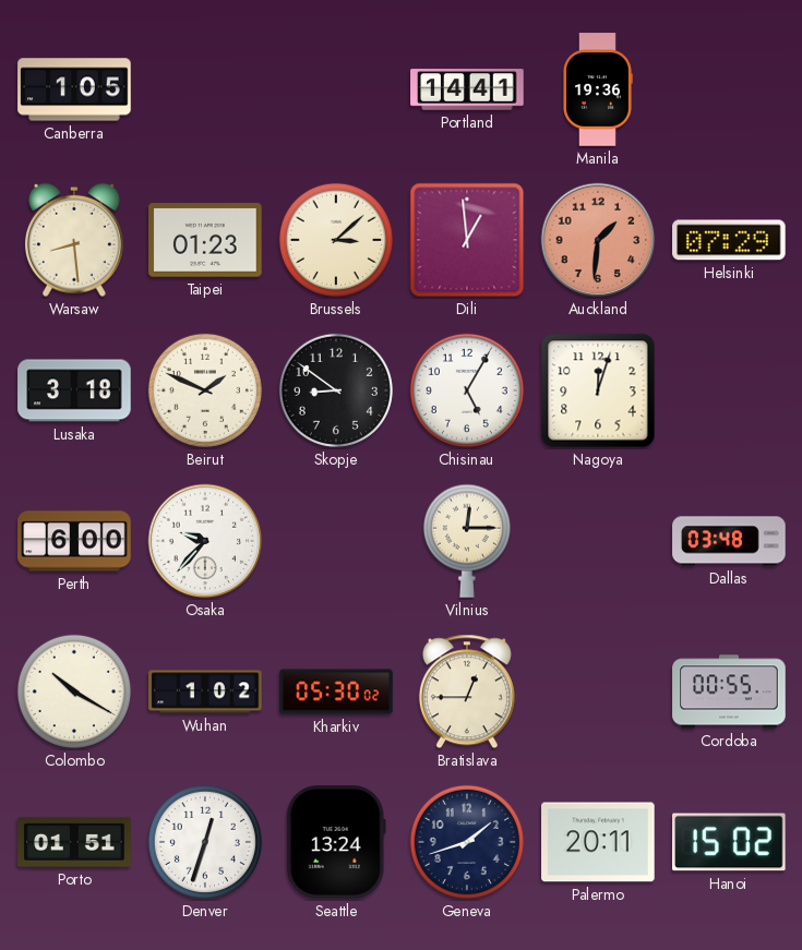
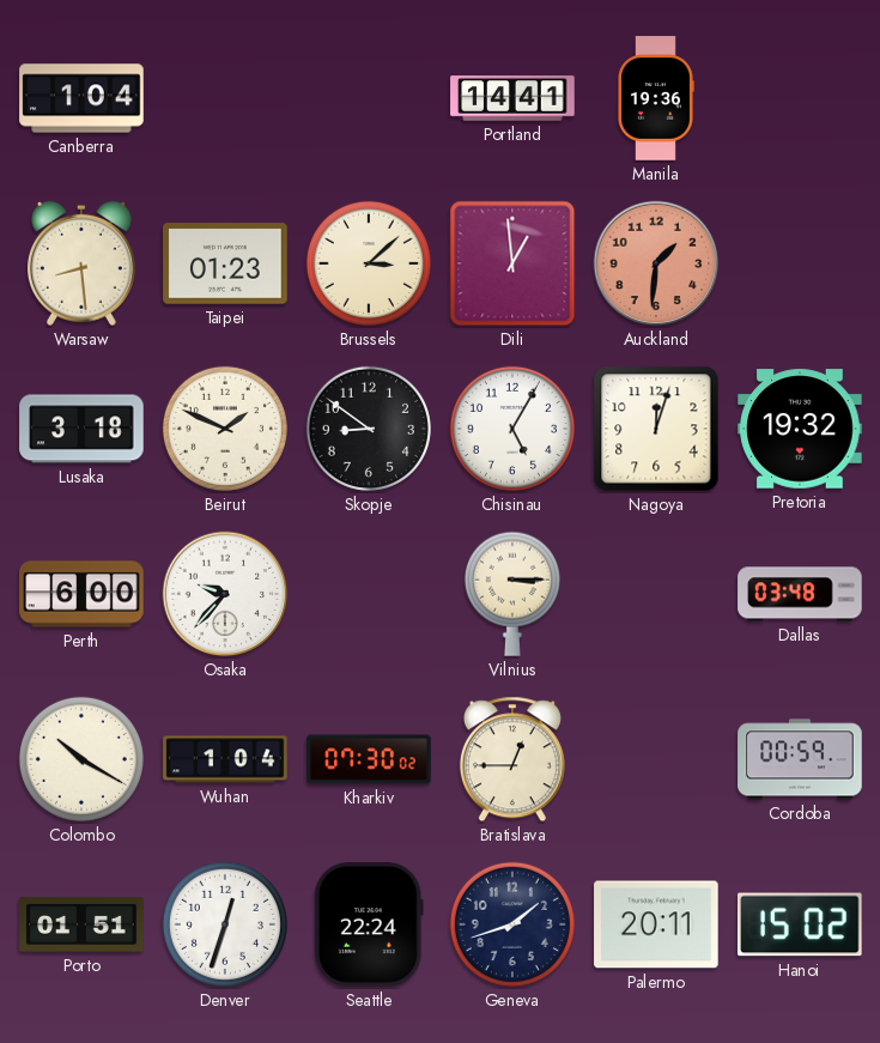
Canberra: 1:05 -> 1:04
Helsinki: 07:29 -> none
Pretoria: none -> 19:32
Vilnius: 12:15 -> 3:15
Wuhan: 1:02 -> 1:04
Kharkiv: 05:30 -> 07:30
Cordoba: 00:55 -> 00:59
Seattle: 13:24 -> 22:24
